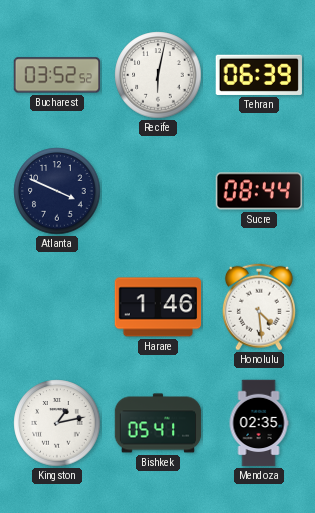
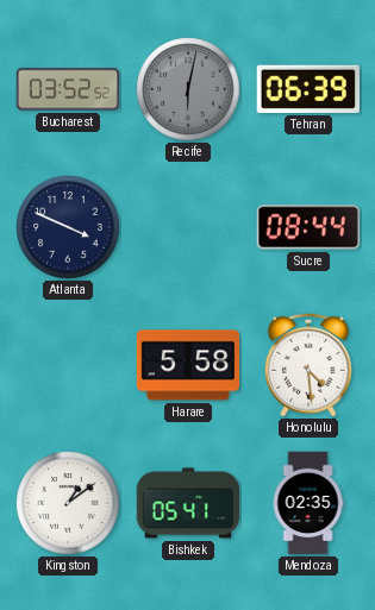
Recife dial: white -> grey
Harare: 1:46 -> 5:58
Kingston: 1:13 -> 1:09
